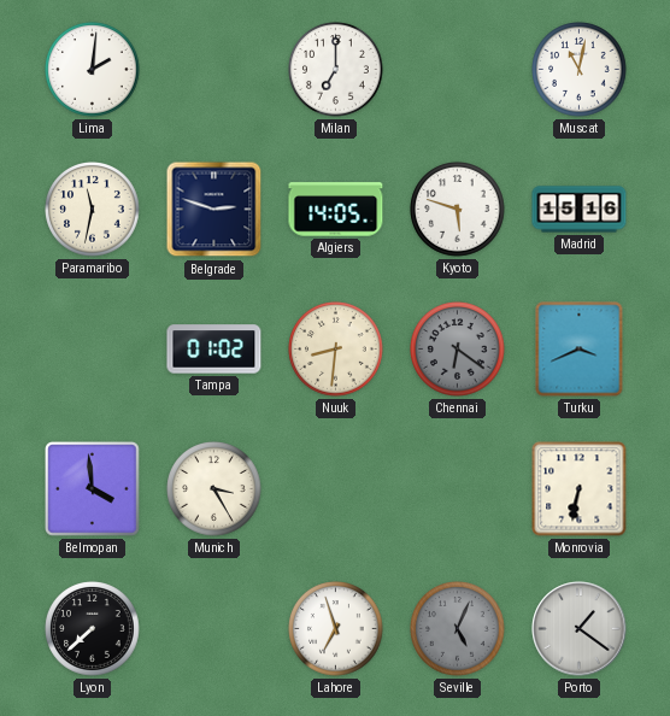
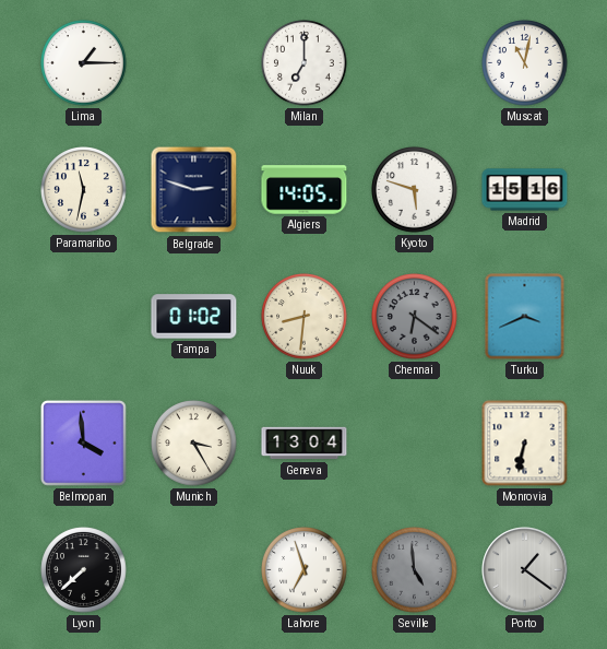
Lima: 2:01 -> 1:15
Geneva: none -> 13:04
Seville: 5:04 -> 4:59
